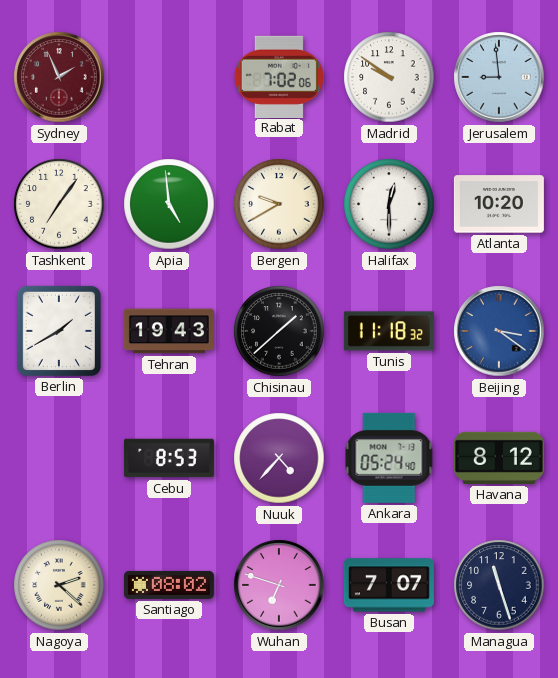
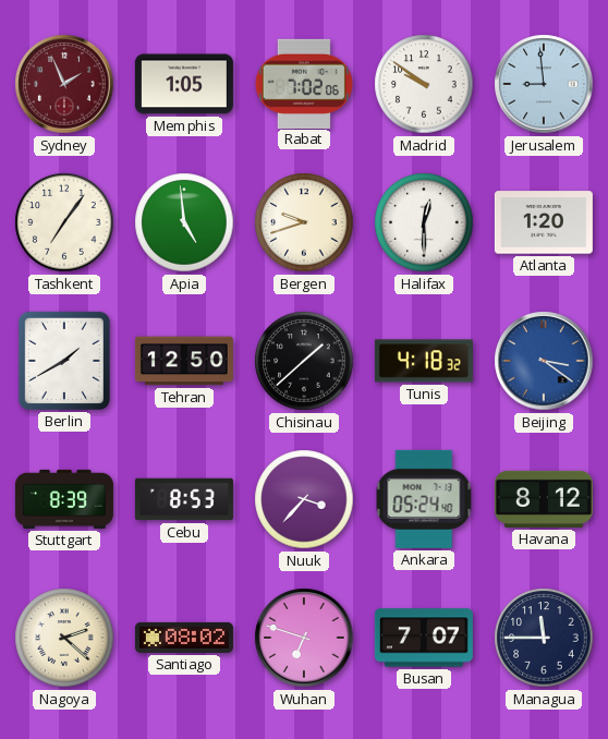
Memphis: none -> 1:05
Bergen: 9:40 -> 9:42
Atlanta: 10:20 -> 1:20
Tehran: 19:43 -> 12:50
Tunis: 11:18 -> 4:18
Stuttgart: none -> 8:39
Nuuk: 4:37 -> 3:37
Managua: 11:27 -> 11:45
